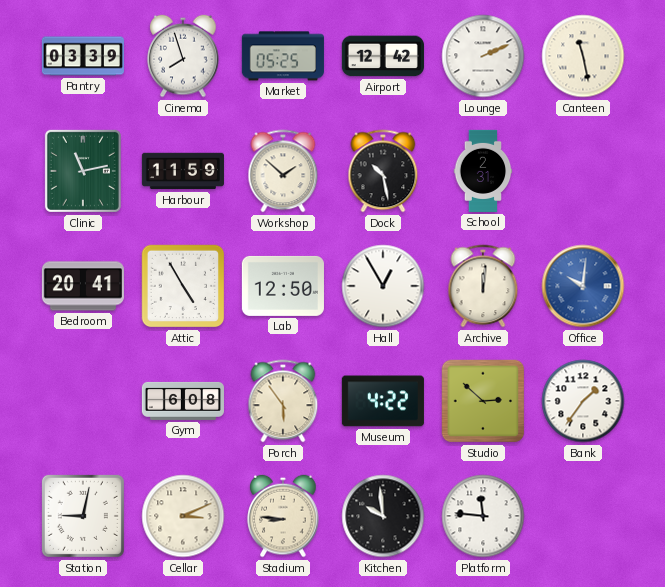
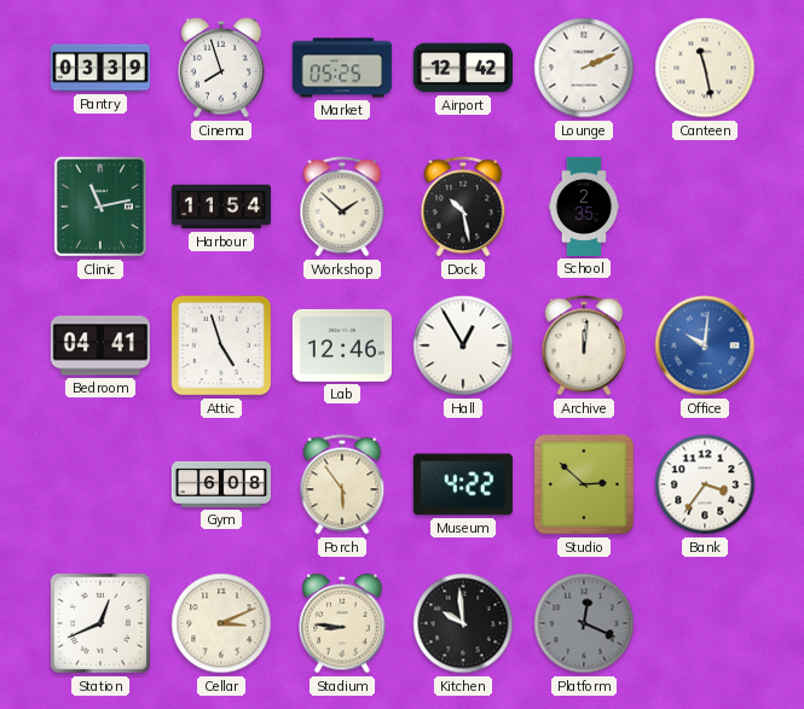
Harbour: 11:59 -> 11:54
School: 2:31 -> 2:35
Bedroom: 20:41 -> 04:41
Attic: 4:55 -> 4:57
Lab: 12:50 -> 12:46
Bank: 1:36 -> 3:36
Station: 9:02 -> 12:41
Platform: 11:46 -> 12:19
Platform dial: white -> grey
